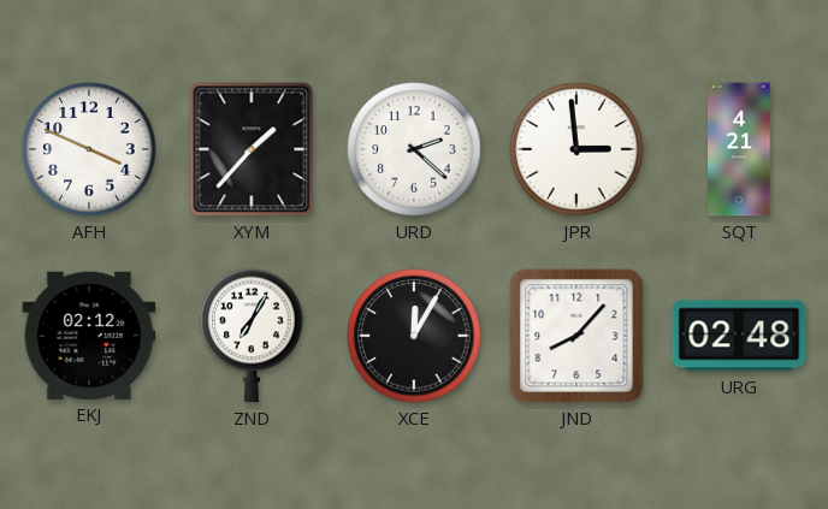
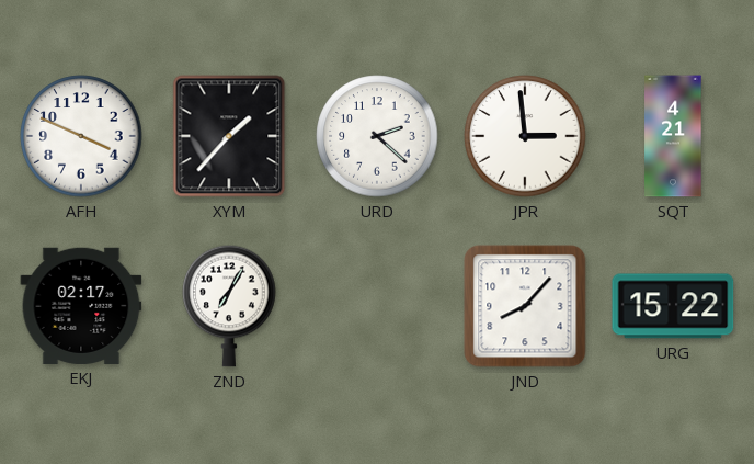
EKJ: 02:12 -> 02:17
XCE: 12:05 -> none
URG: 02:48 -> 15:22
